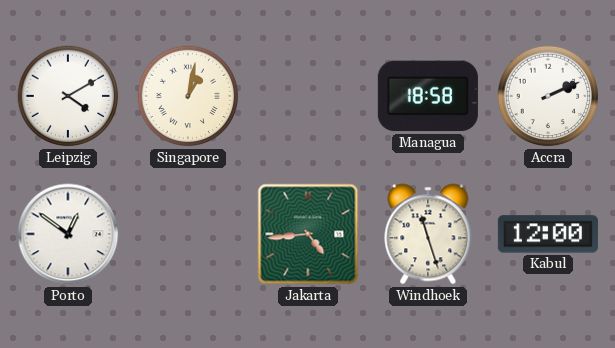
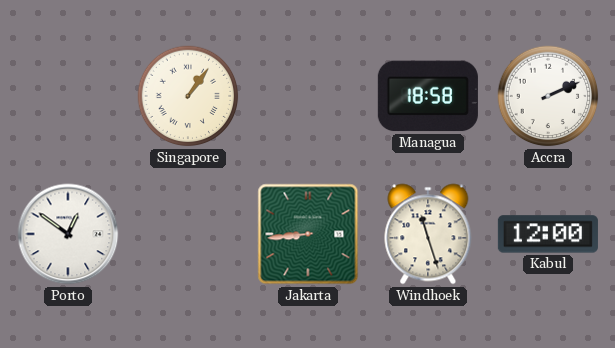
Leipzig: 4:10 -> none
Singapore: 1:02 -> 1:06
Jakarta: 4:44 -> 8:44
